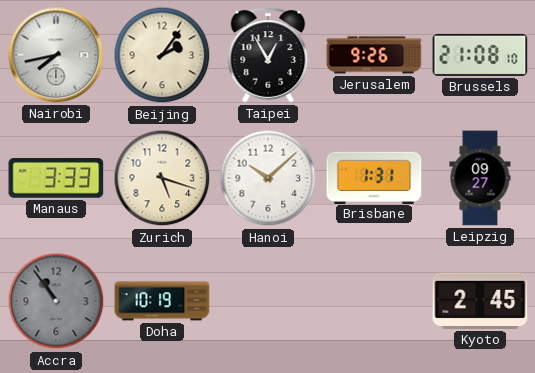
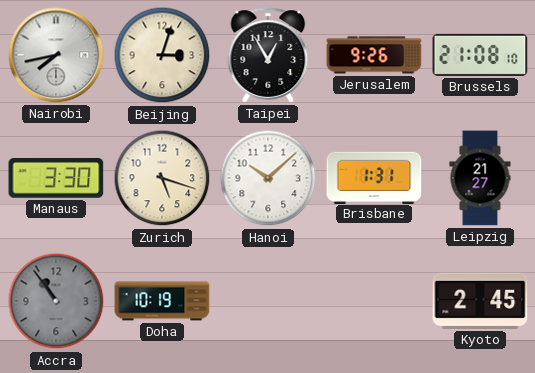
Beijing: 2:06 -> 3:03
Manaus: 3:33 -> 3:30
Leipzig: 09:27 -> 21:27
